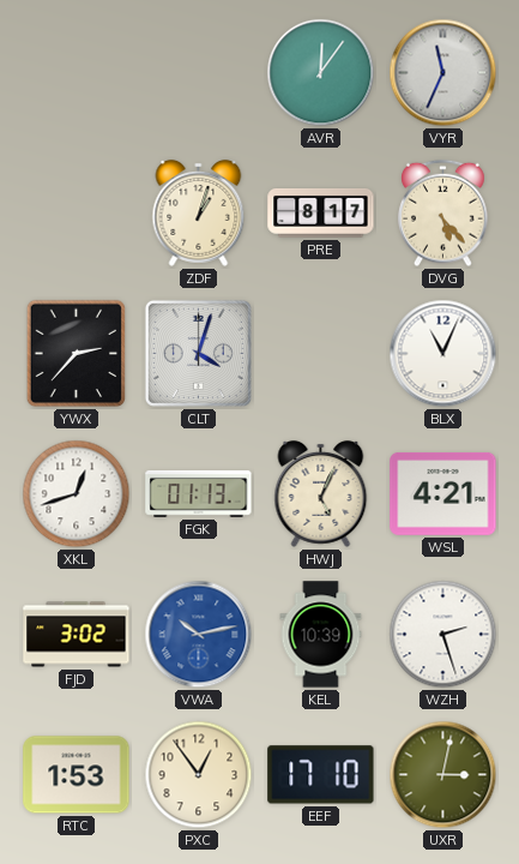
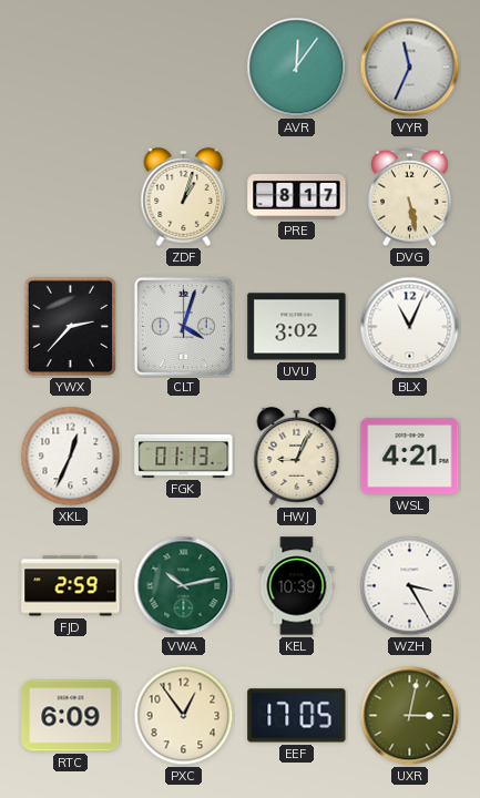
DVG: 5:23 -> 5:28
UVU: none -> 3:02
XKL: 12:42 -> 12:34
HWJ: 5:04 -> 9:04
FJD: 3:02 -> 2:59
VWA dial: blue -> green
WZH: 2:27 -> 3:25
RTC: 1:53 -> 6:09
EEF: 17:10 -> 17:05
